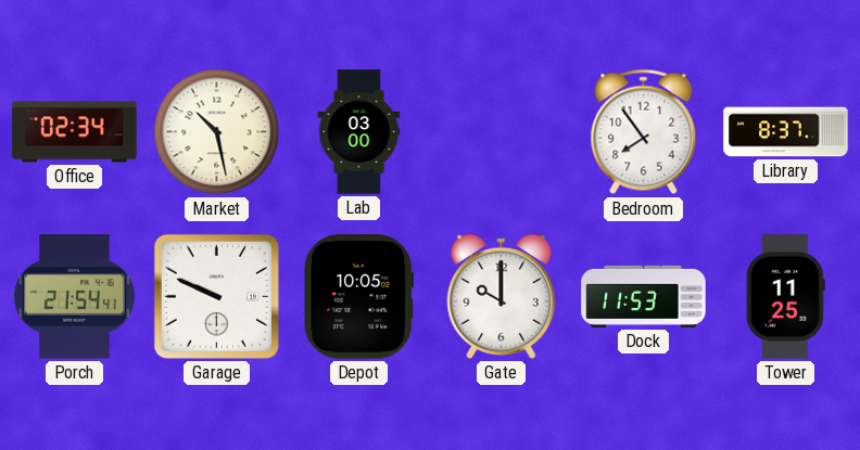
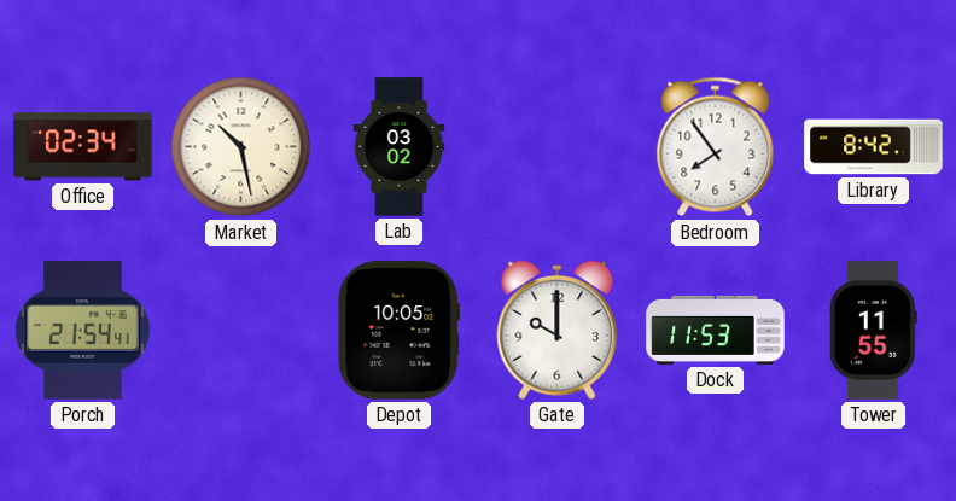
Lab: 03:00 -> 03:02
Library: 8:37 -> 8:42
Garage: 9:49 -> none
Tower: 11:25 -> 11:55
